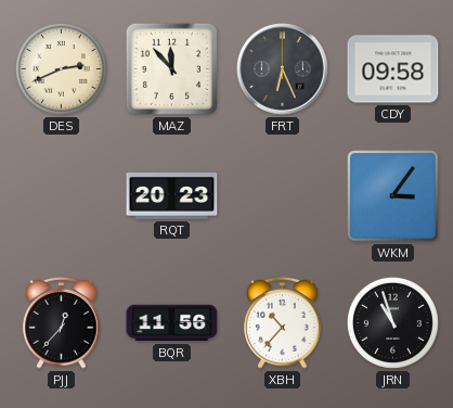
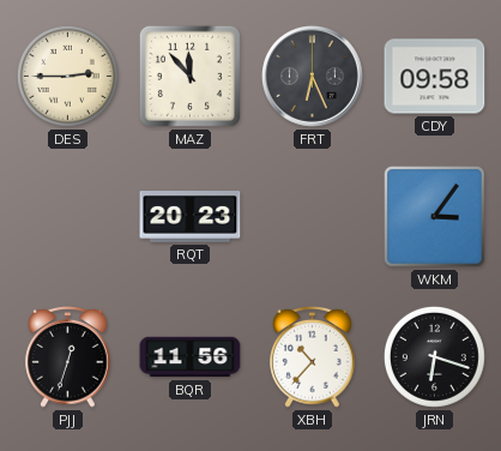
DES: 2:41 -> 2:45
PJJ: 12:37 -> 12:33
JRN: 10:57 -> 6:18
